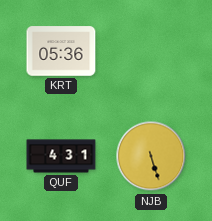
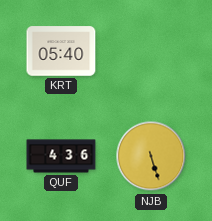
KRT: 05:36 -> 05:40
QUF: 4:31 -> 4:36
